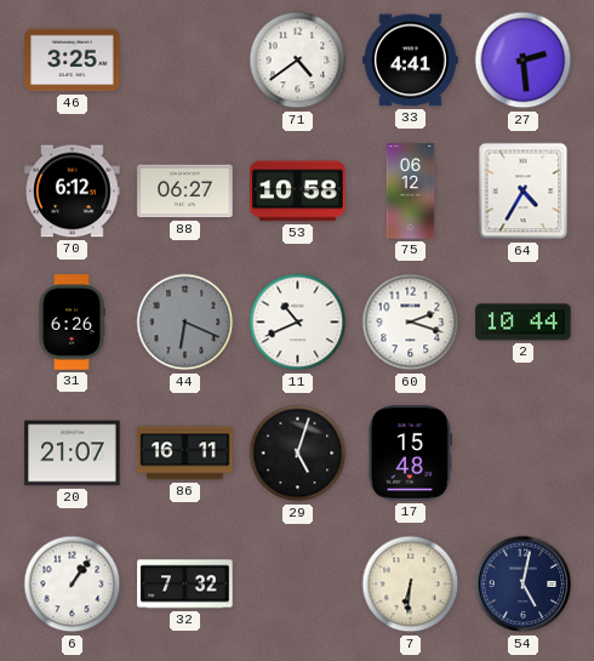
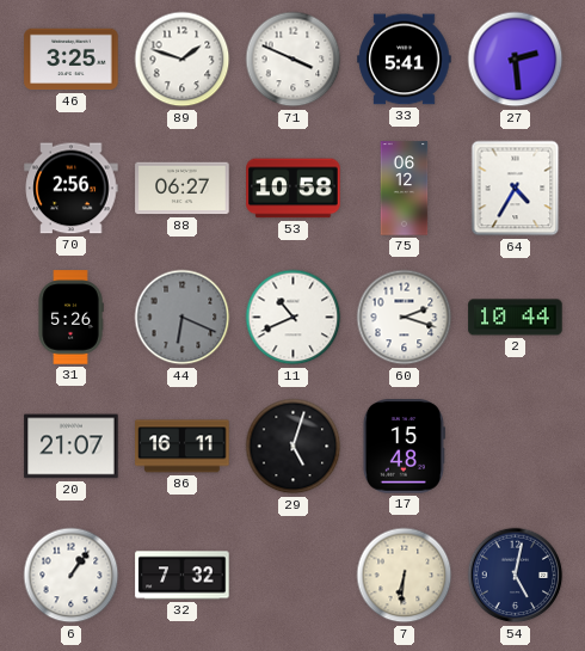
89: none -> 1:48
71: 4:39 -> 3:49
33: 4:41 -> 5:41
70: 6:12 -> 2:56
31: 6:26 -> 5:26
